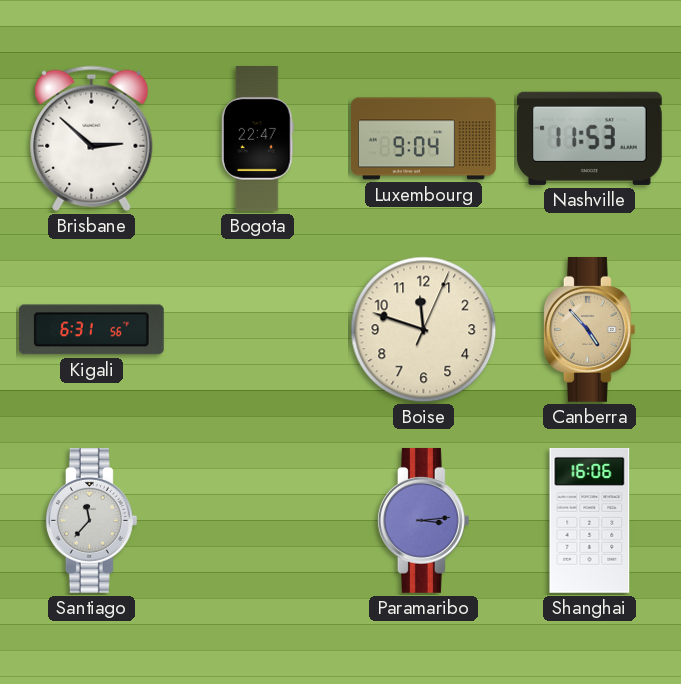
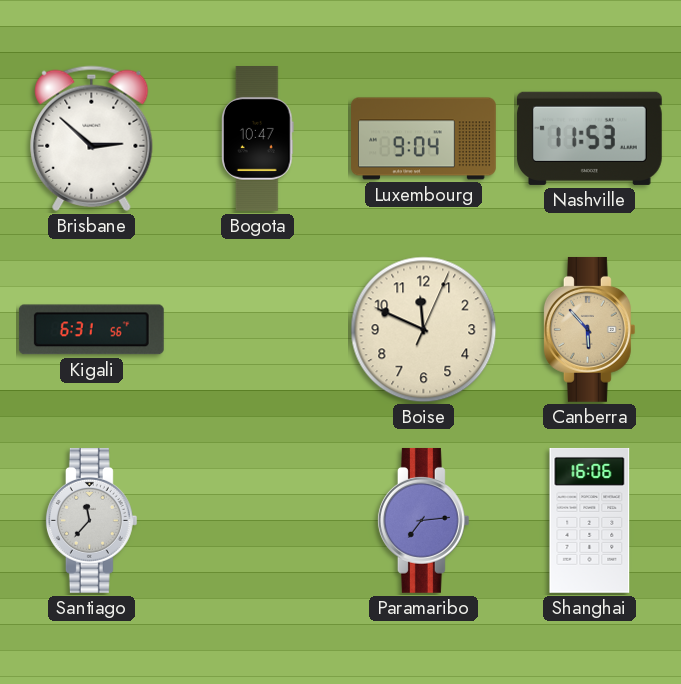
Bogota: 22:47 -> 10:47
Boise: 11:48 -> 11:49
Canberra: 4:53 -> 5:53
Paramaribo: 3:14 -> 7:14
